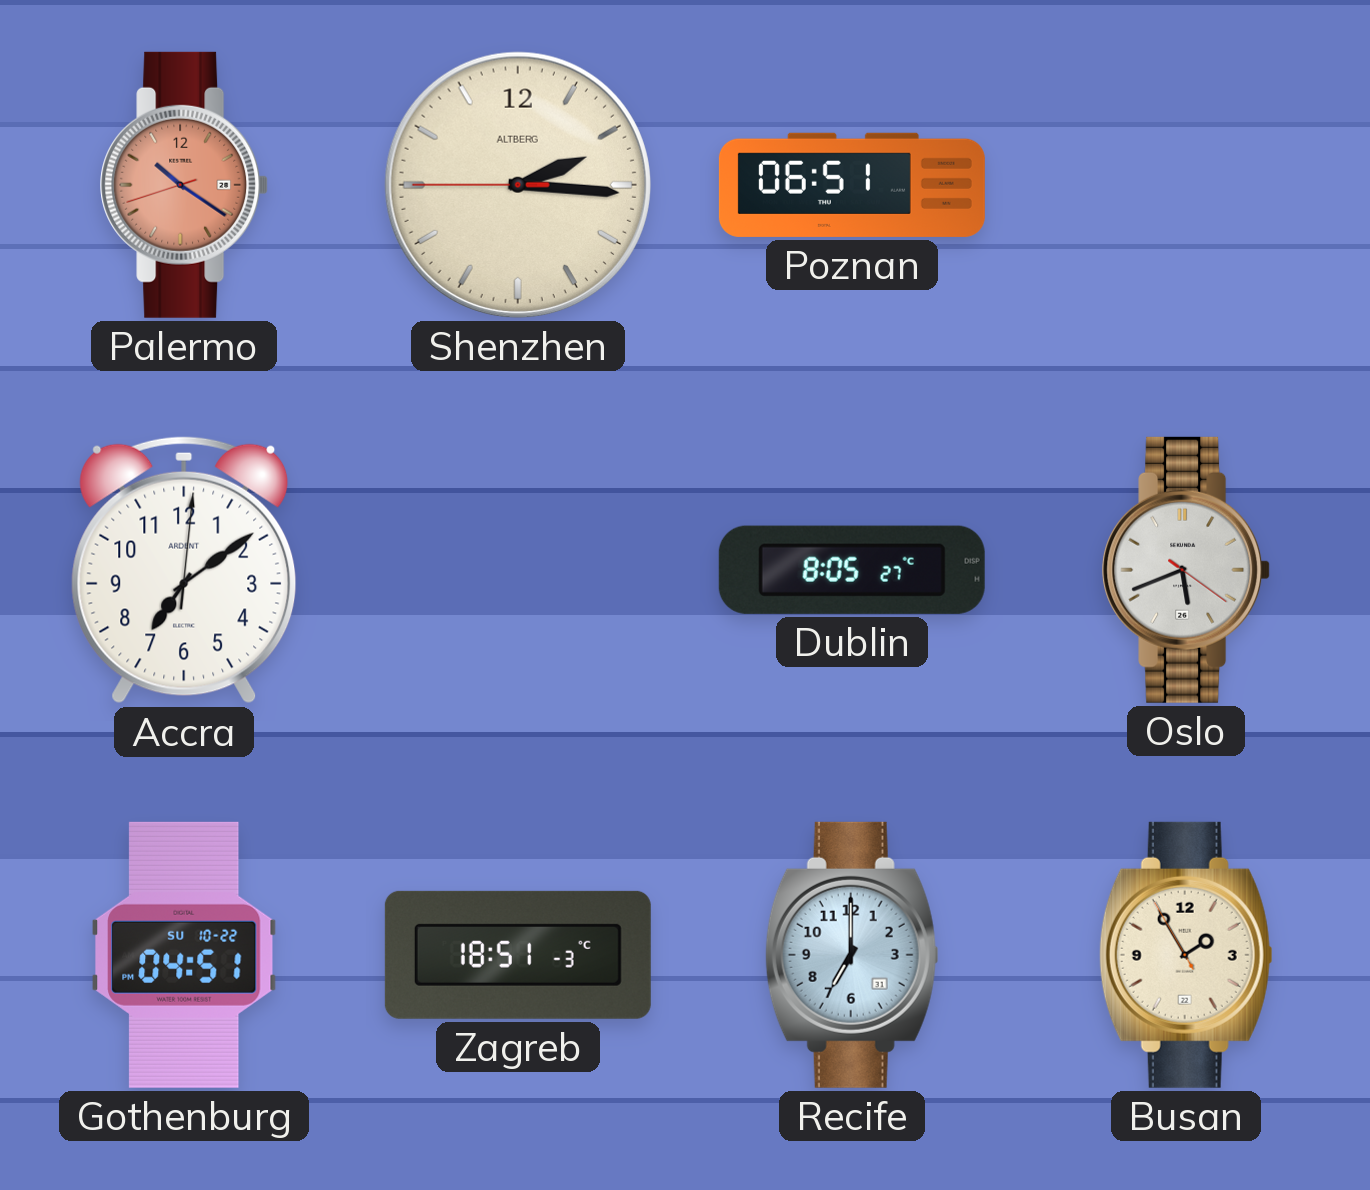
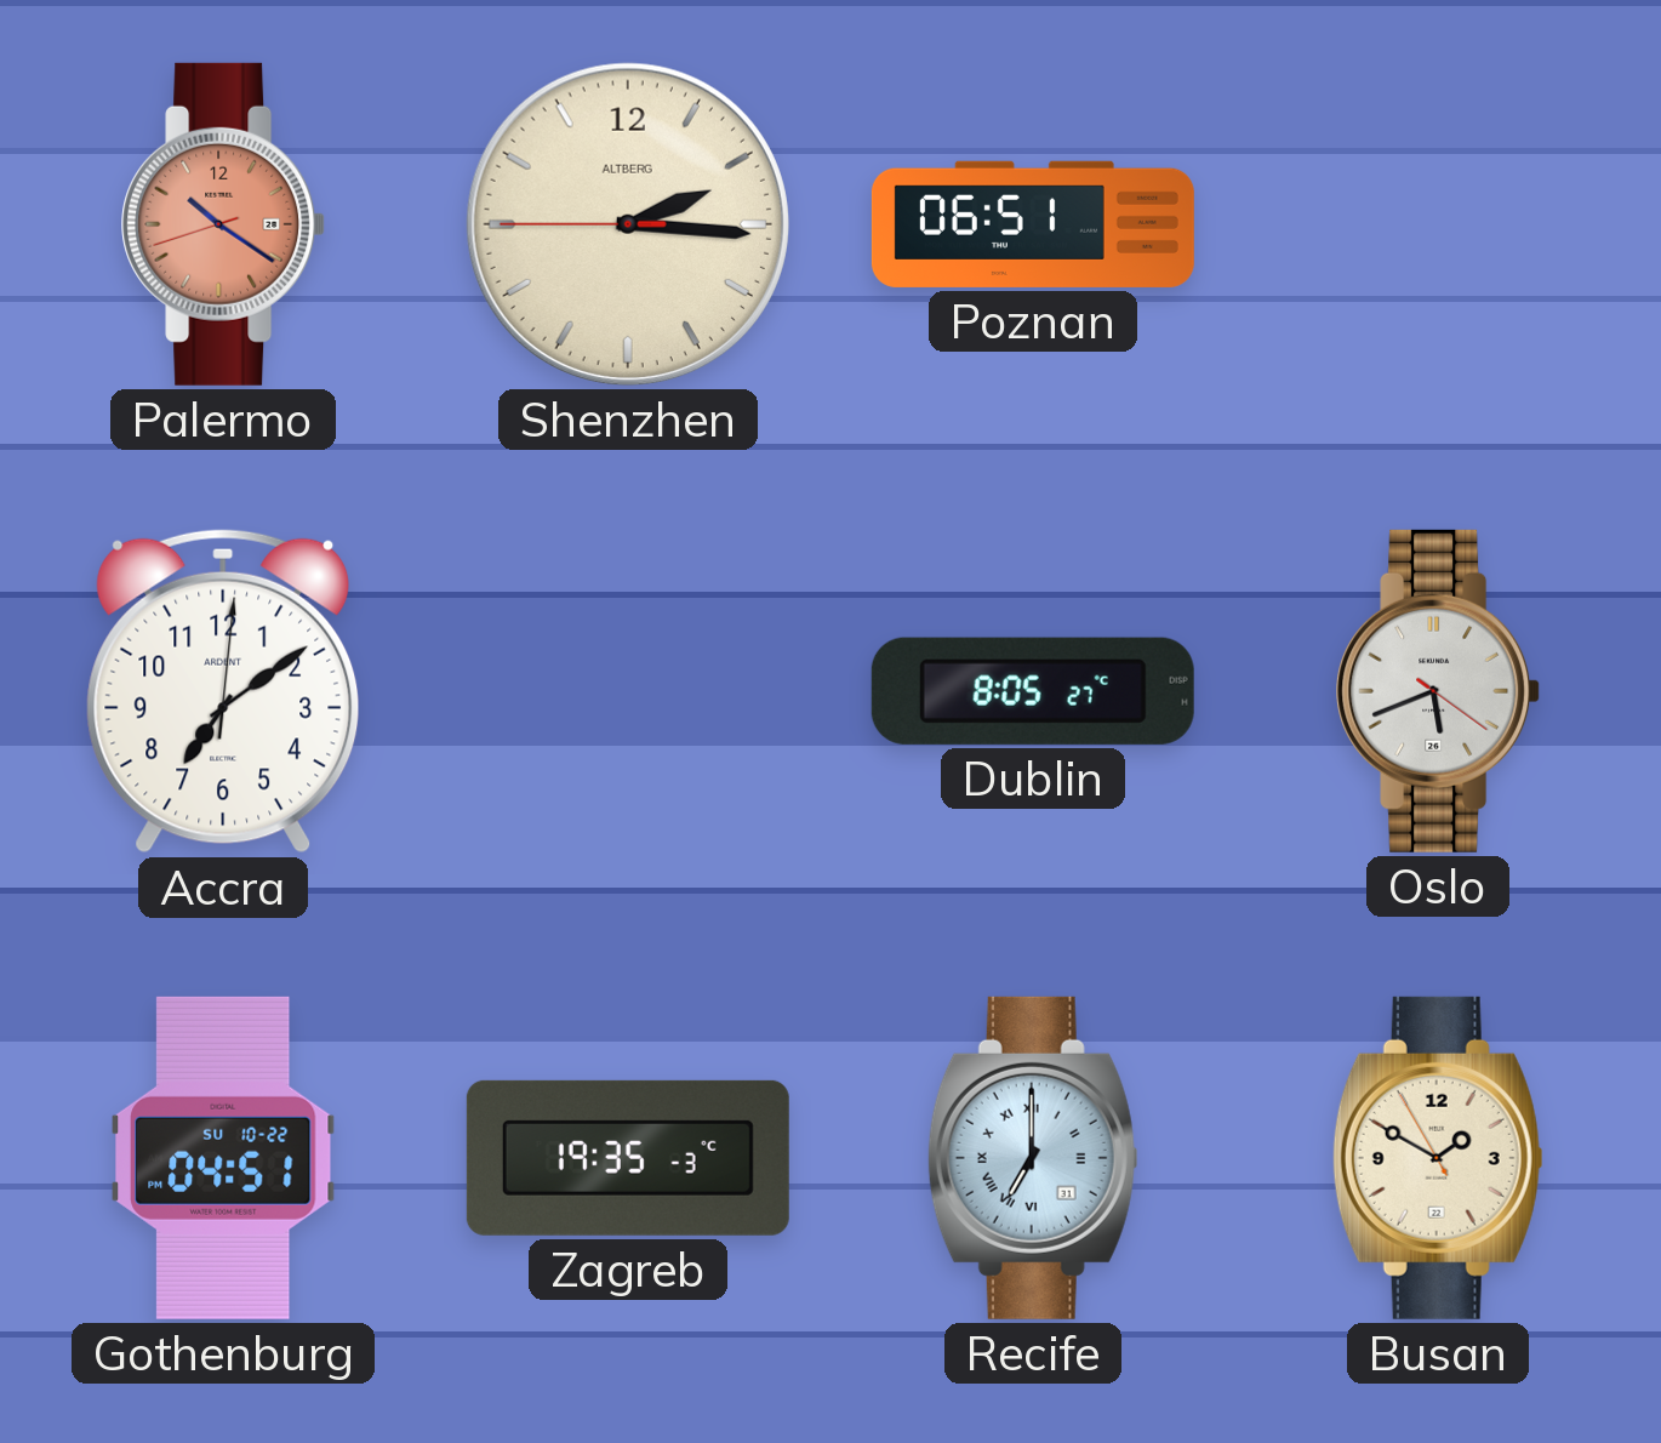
Zagreb: 18:51 -> 19:35
Recife numerals: Arabic -> Roman
Busan: 1:54 -> 1:49
